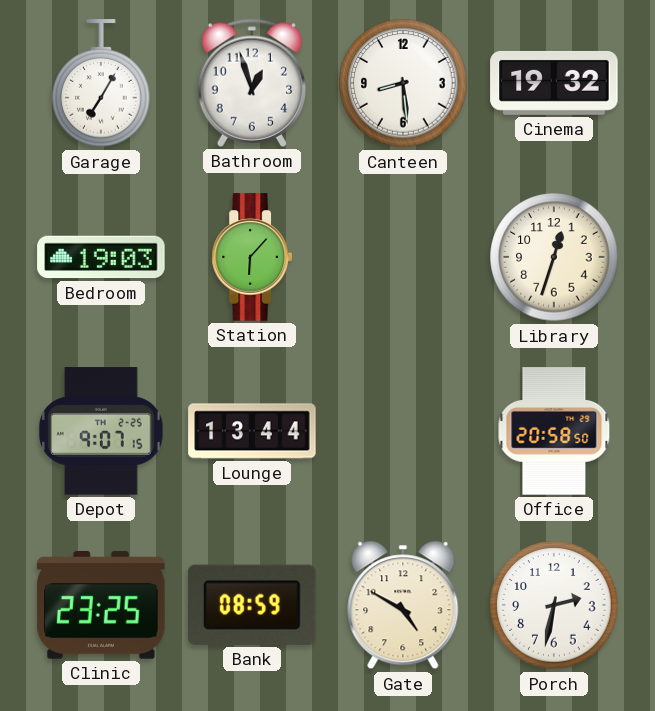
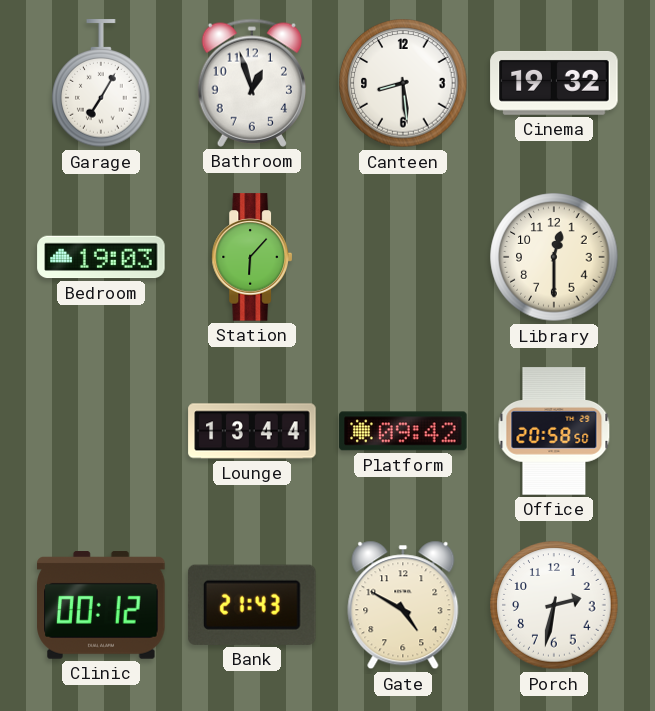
Library: 12:33 -> 12:30
Depot: 9:07 -> none
Platform: none -> 09:42
Clinic: 23:25 -> 00:12
Bank: 08:59 -> 21:43
